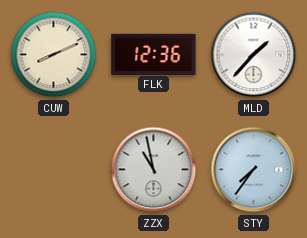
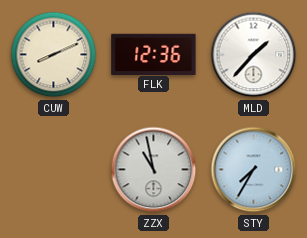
STY: 7:36 -> 7:35
